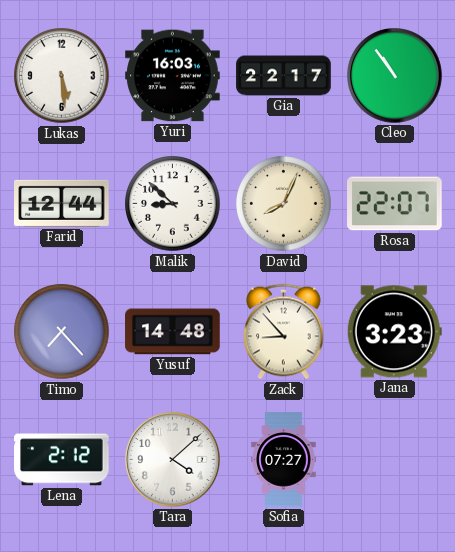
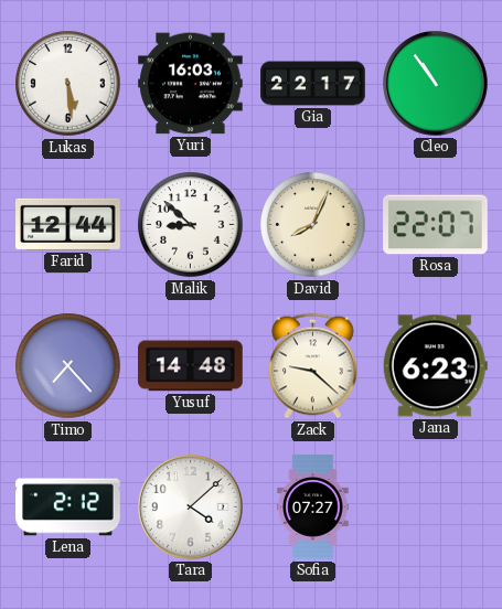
Zack: 8:53 -> 9:22
Jana: 3:23 -> 6:23
